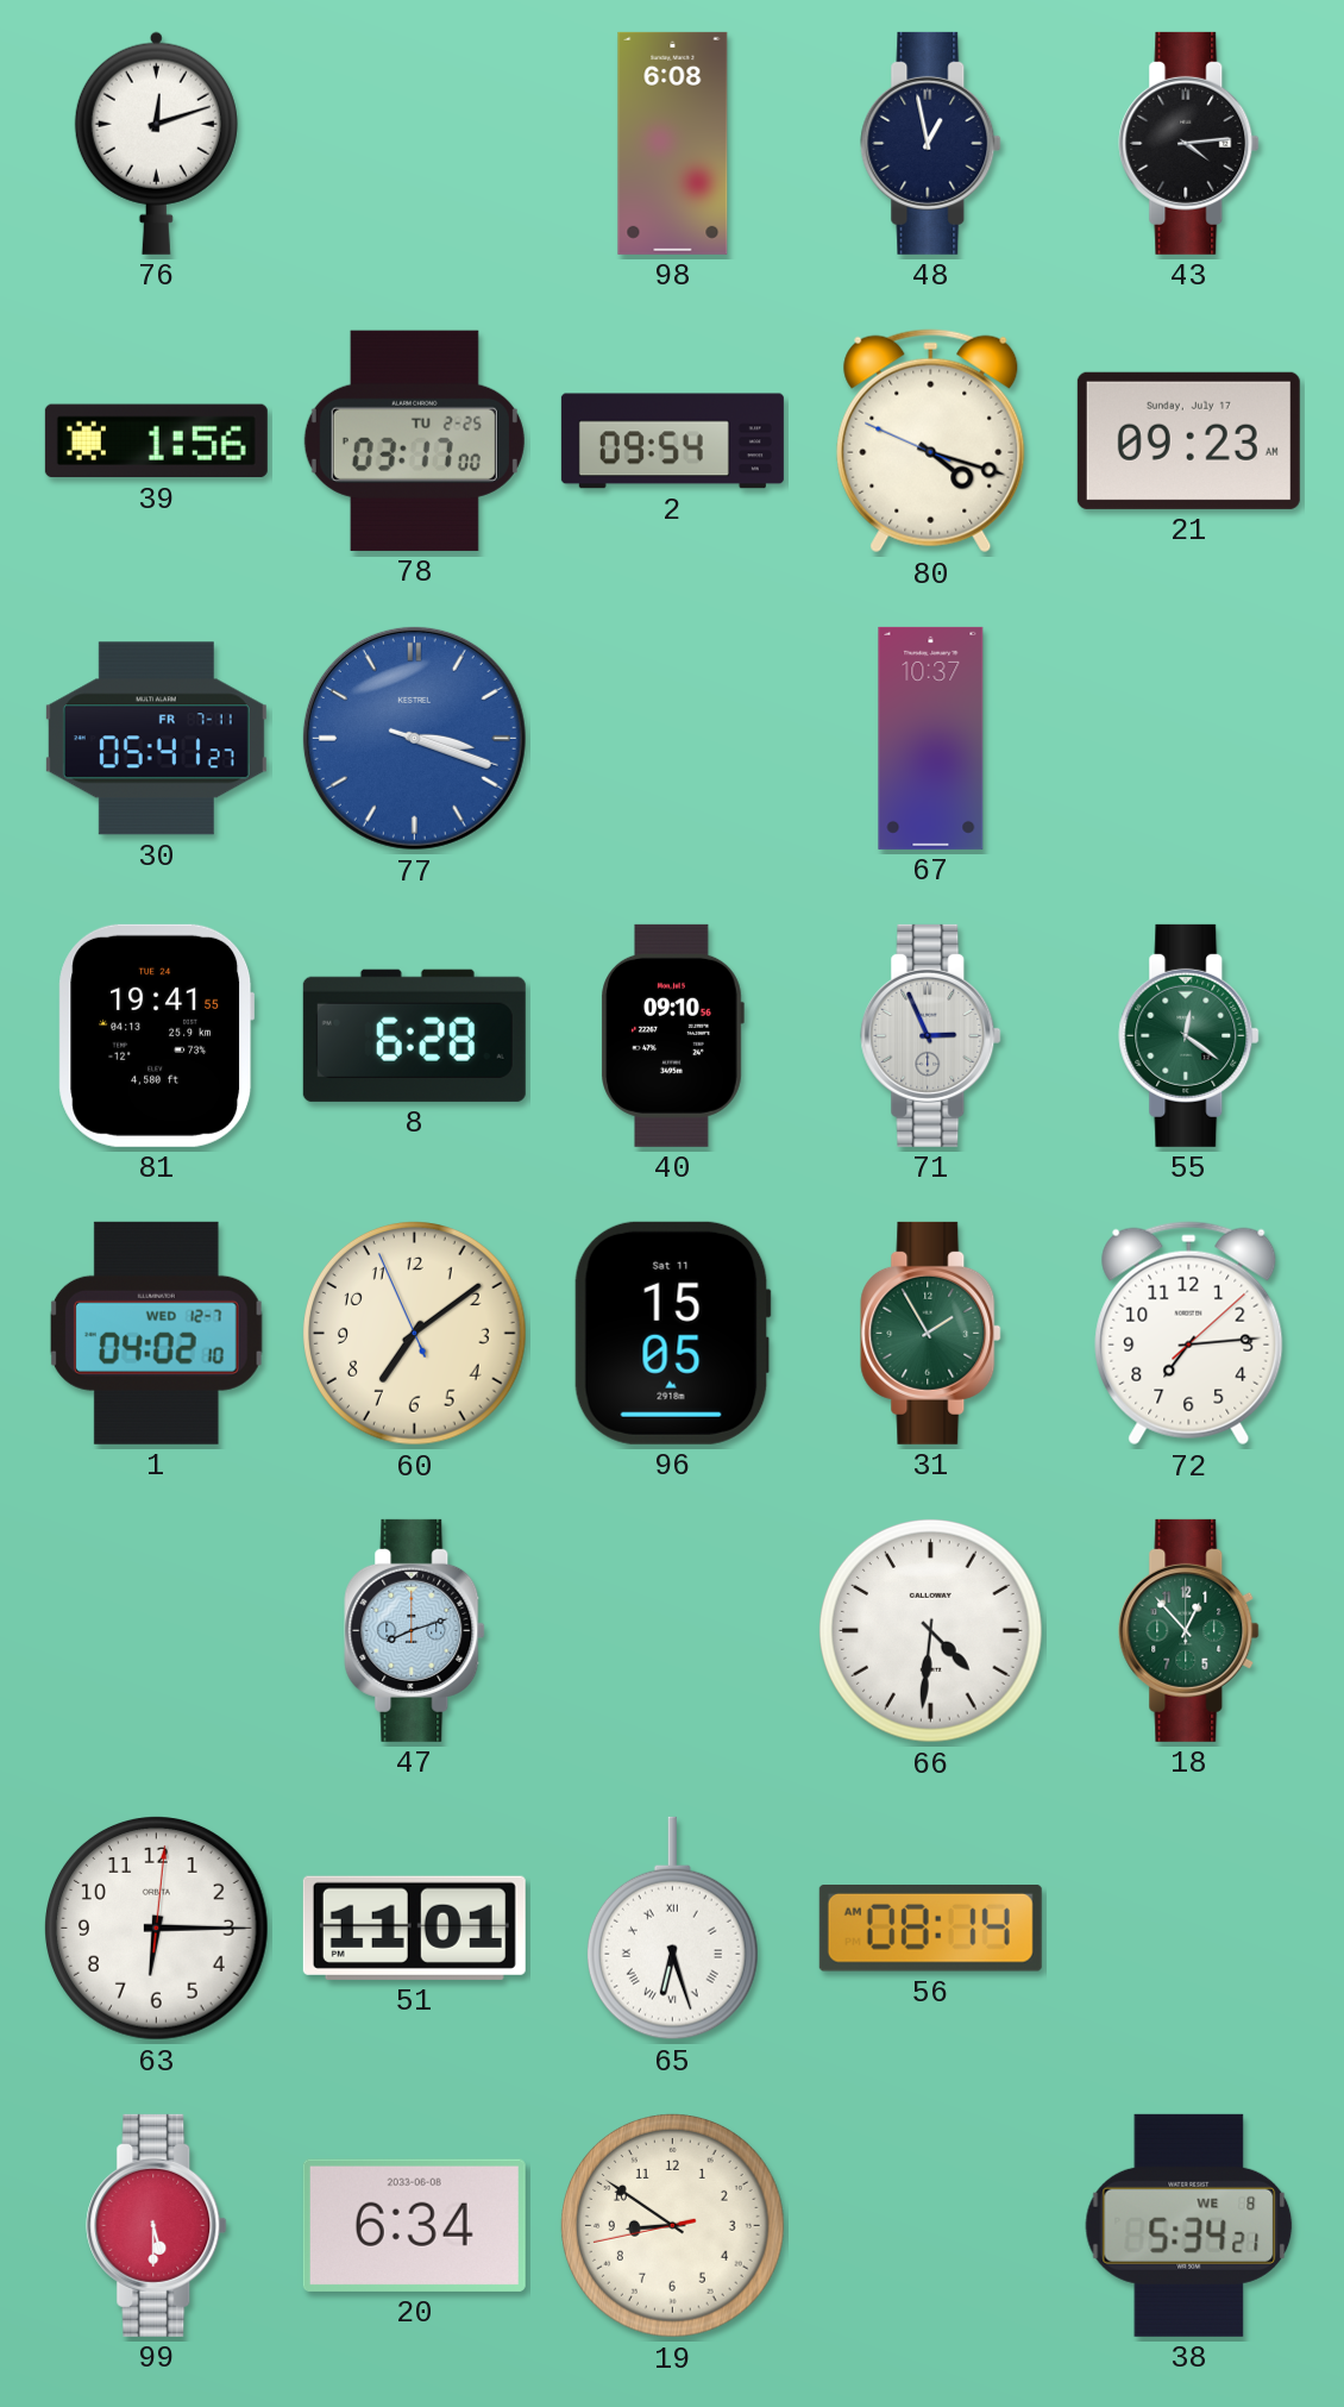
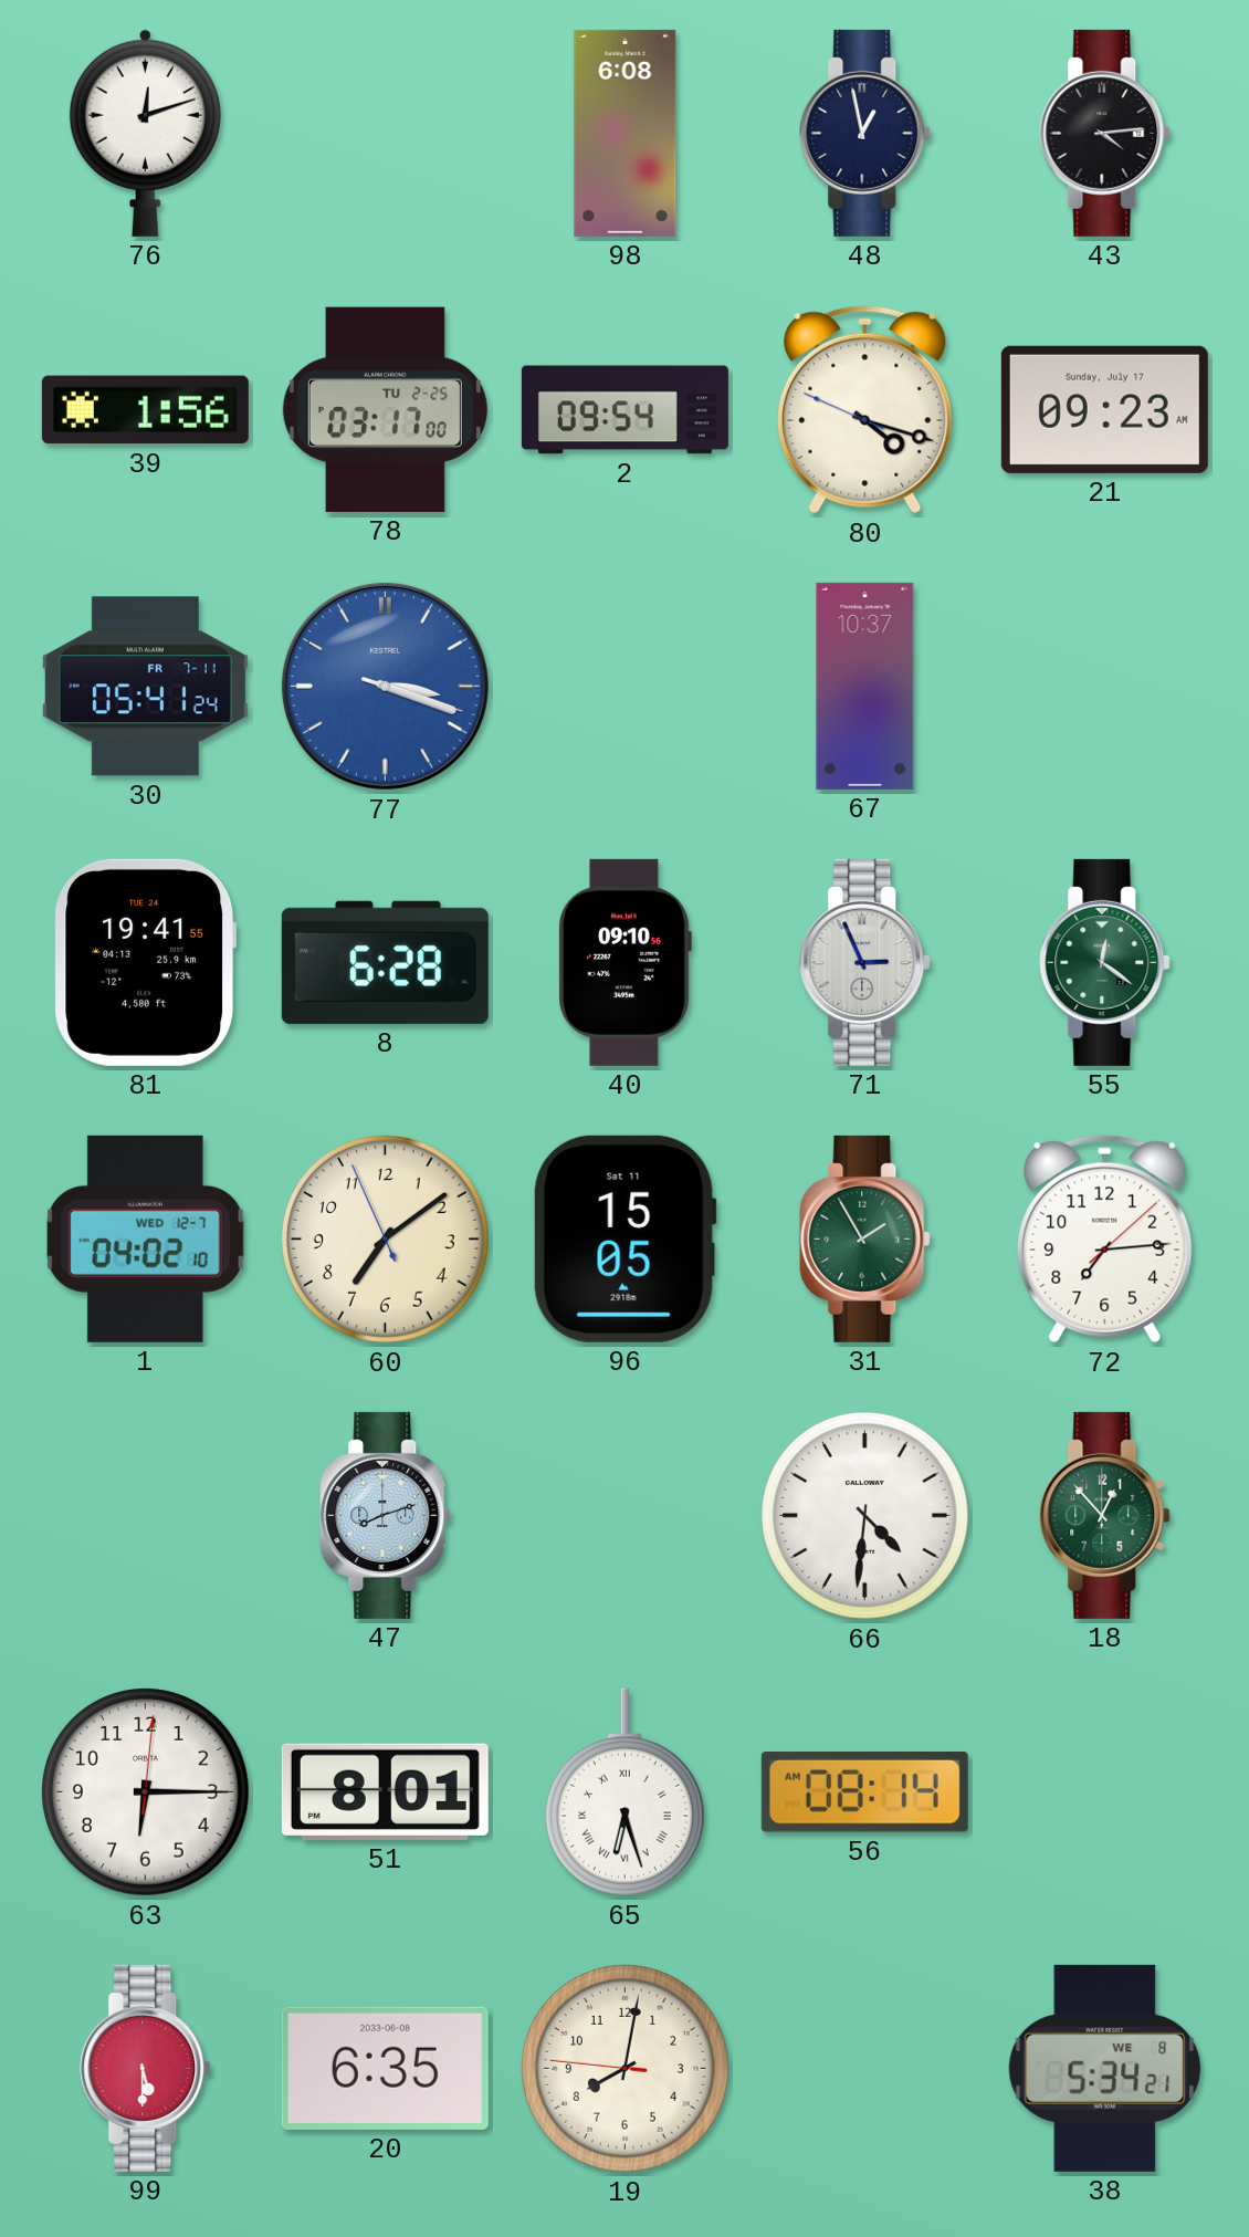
30: 05:41:27 -> 05:41:24
51: 11:01 -> 8:01
20: 6:34 -> 6:35
19: 8:50 -> 8:01
